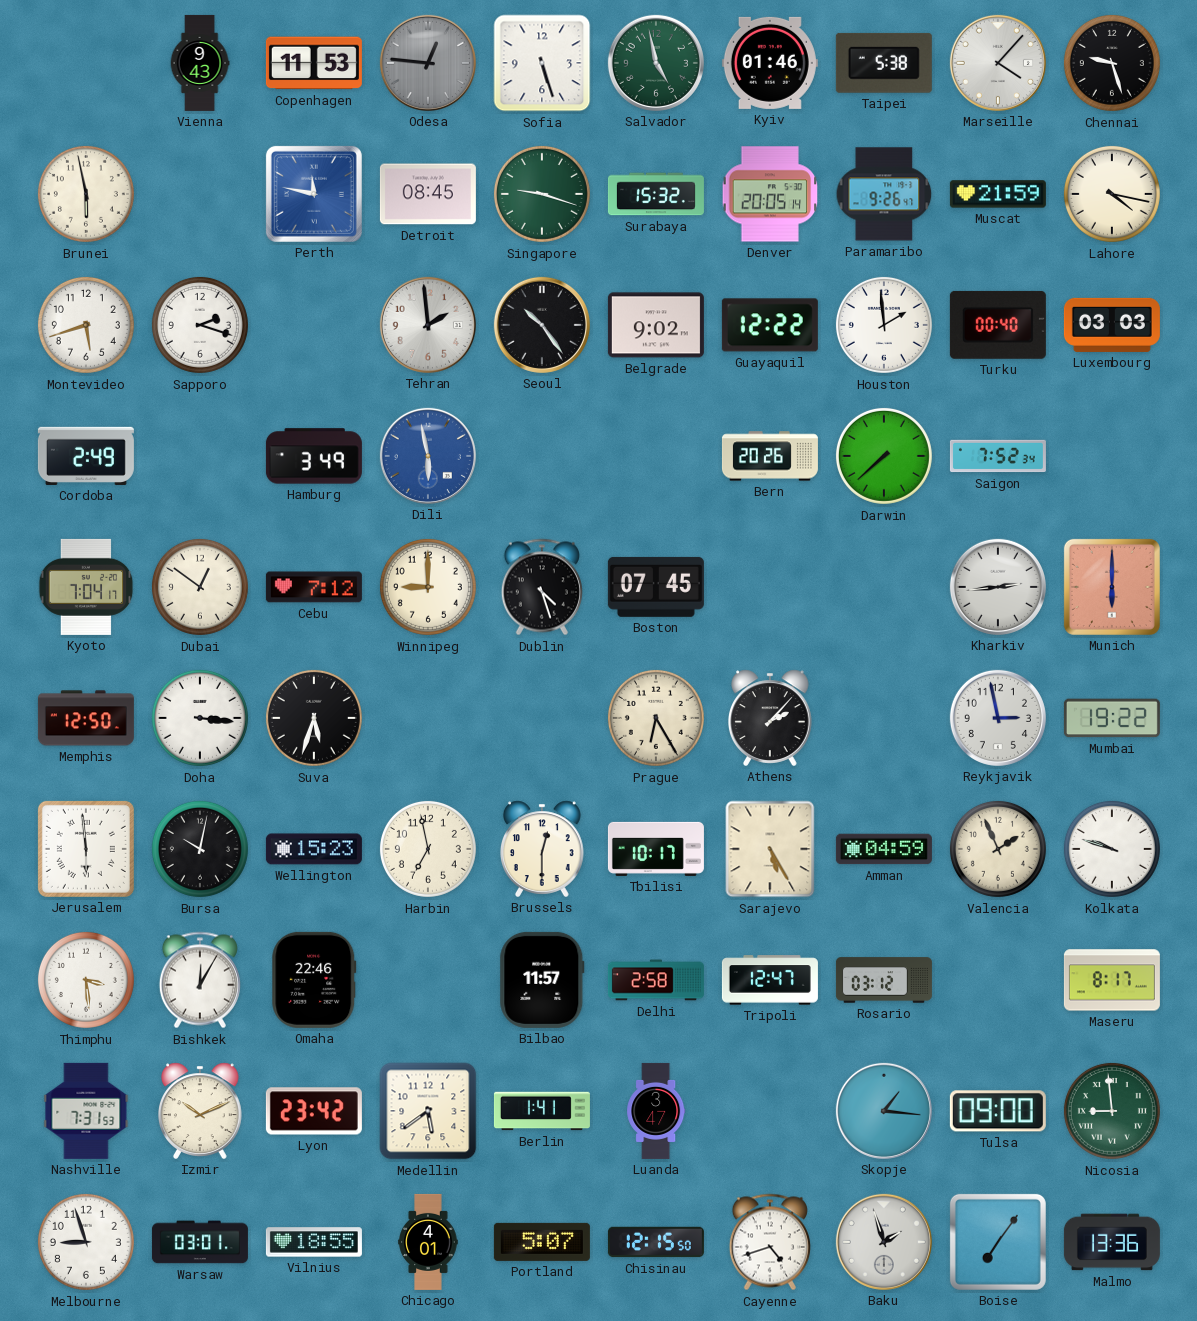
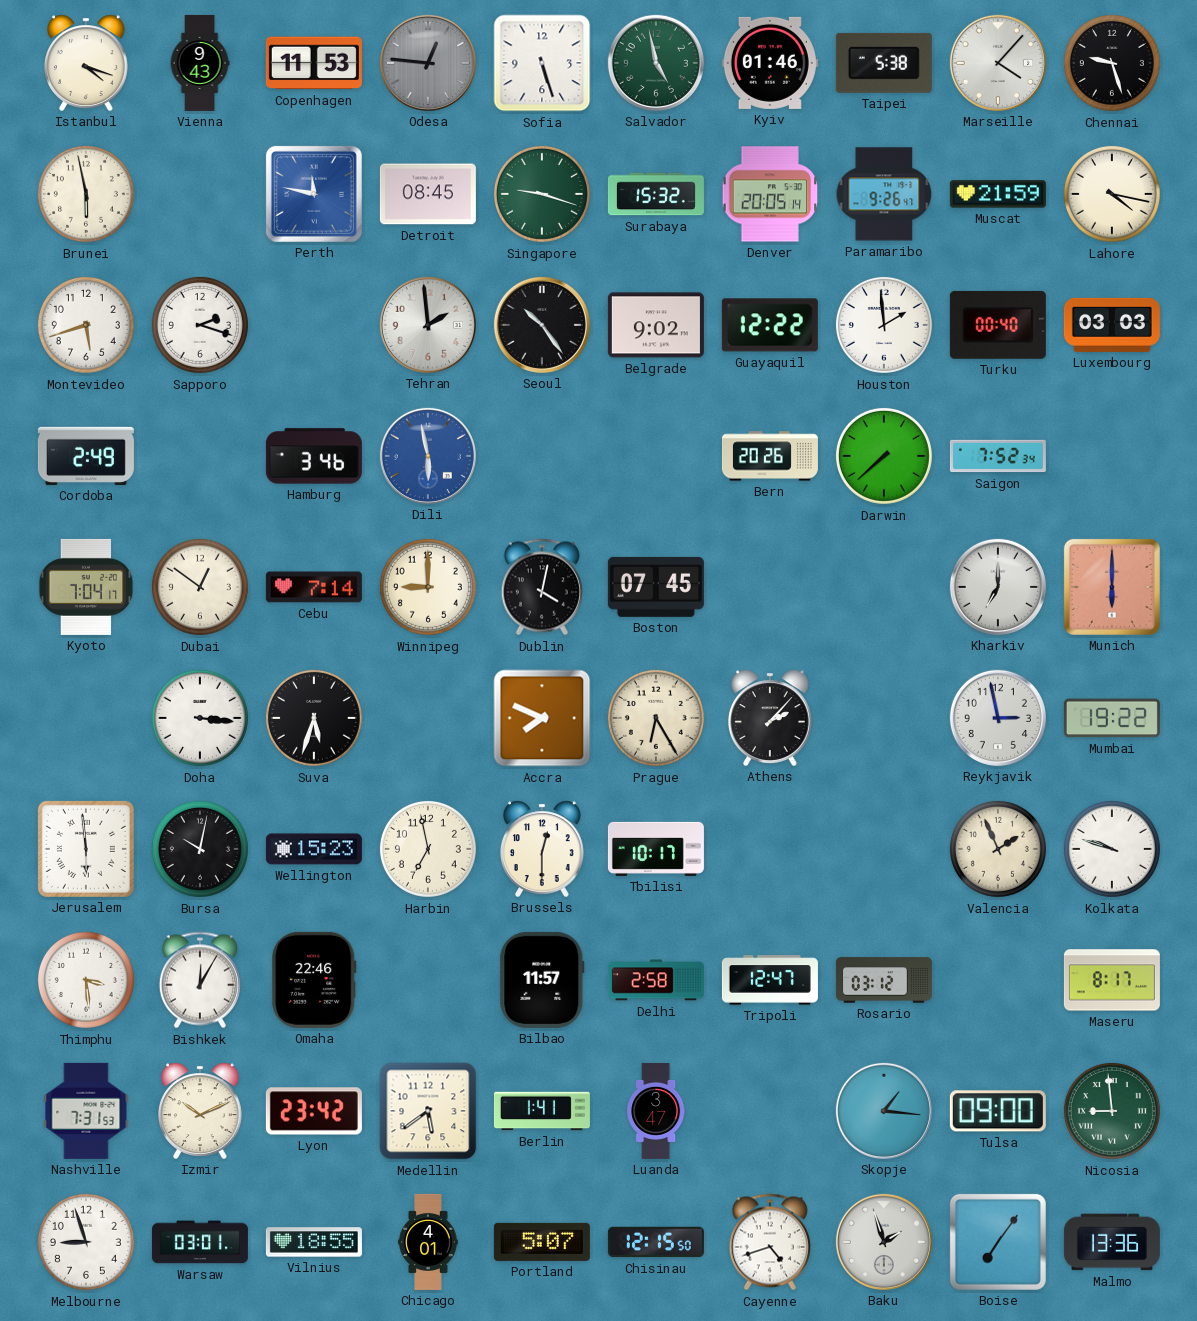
Istanbul: none -> 4:18
Hamburg: 3:49 -> 3:46
Cebu: 7:12 -> 7:14
Dublin: 4:27 -> 4:02
Kharkiv: 2:44 -> 7:00
Memphis: 12:50 -> none
Accra: none -> 7:49
Sarajevo: 5:25 -> none
Amman: 04:59 -> none
